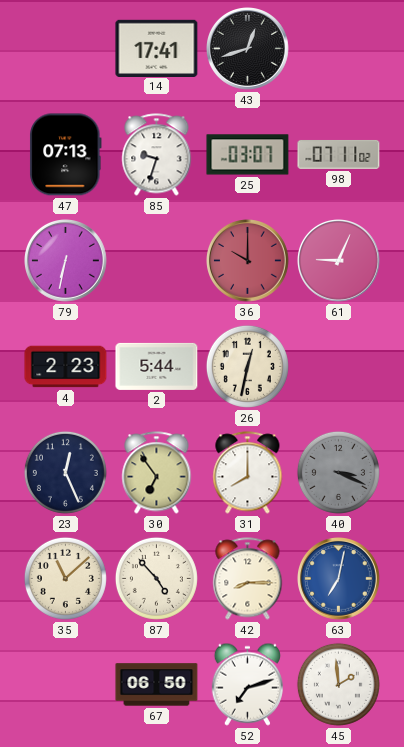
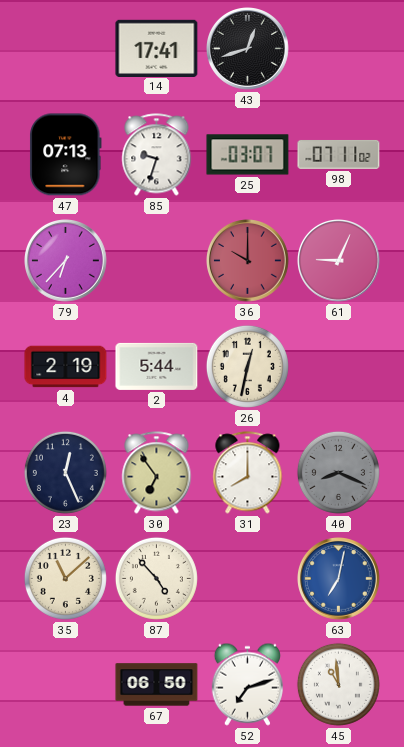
79: 6:32 -> 6:37
4: 2:23 -> 2:19
40: 3:19 -> 8:19
42: 8:15 -> none
45: 1:59 -> 10:59
